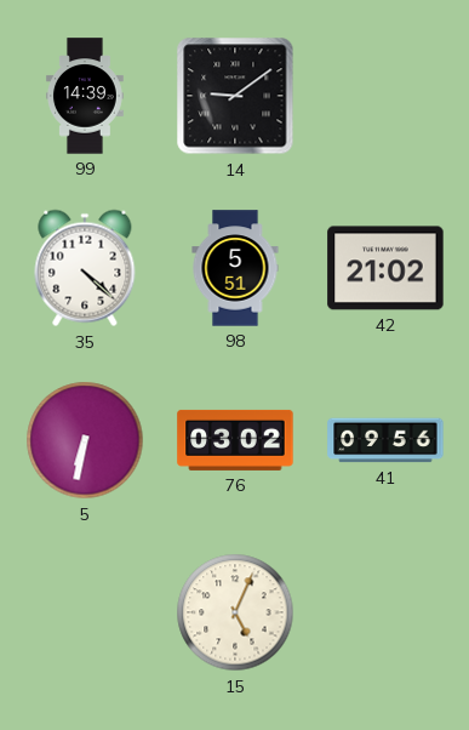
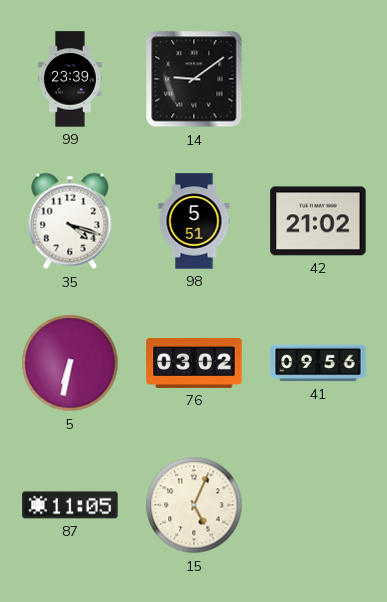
99: 14:39 -> 23:39
35: 4:22 -> 4:18
87: none -> 11:05
